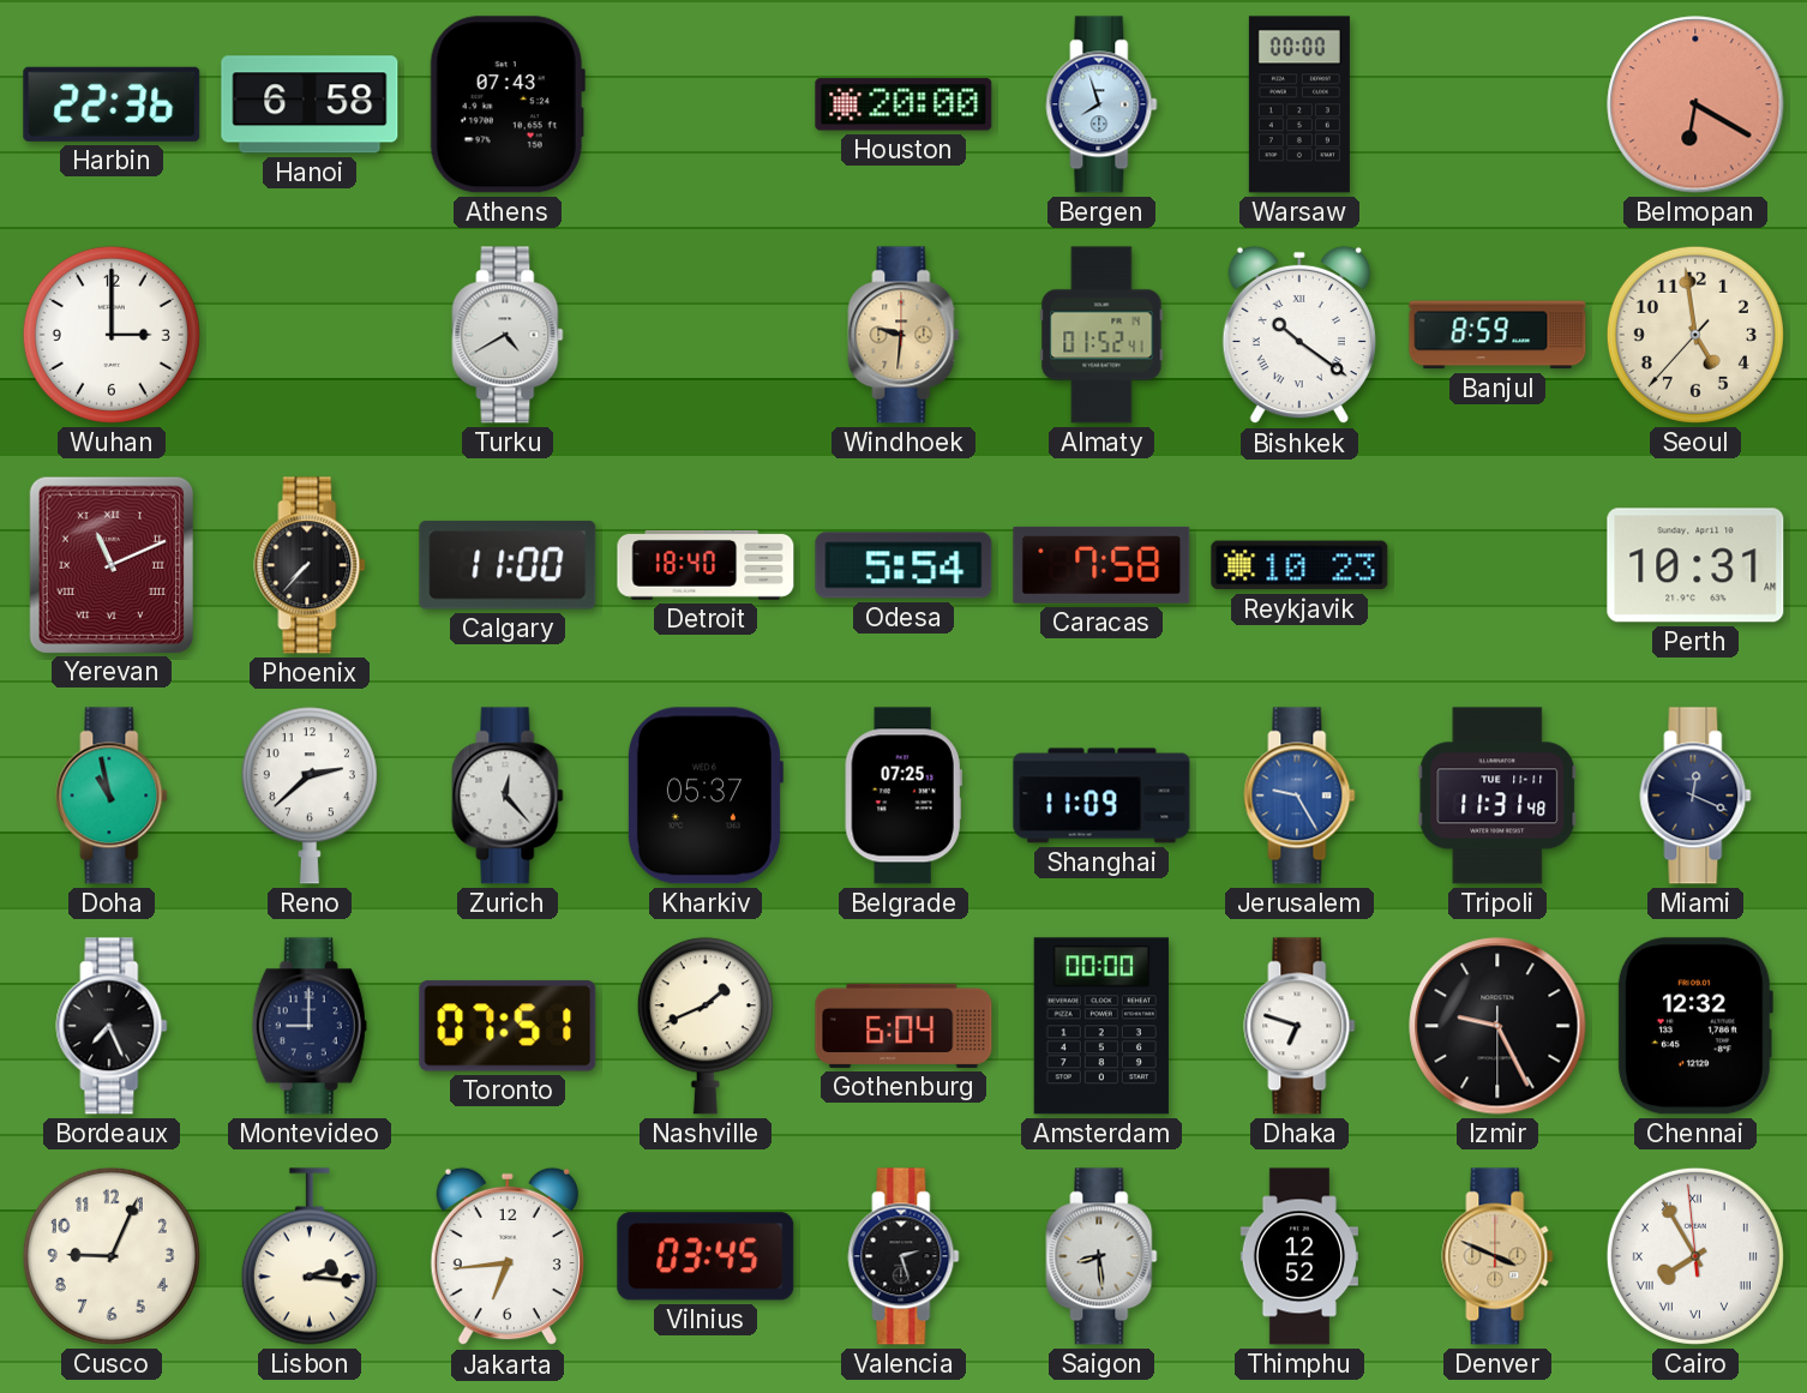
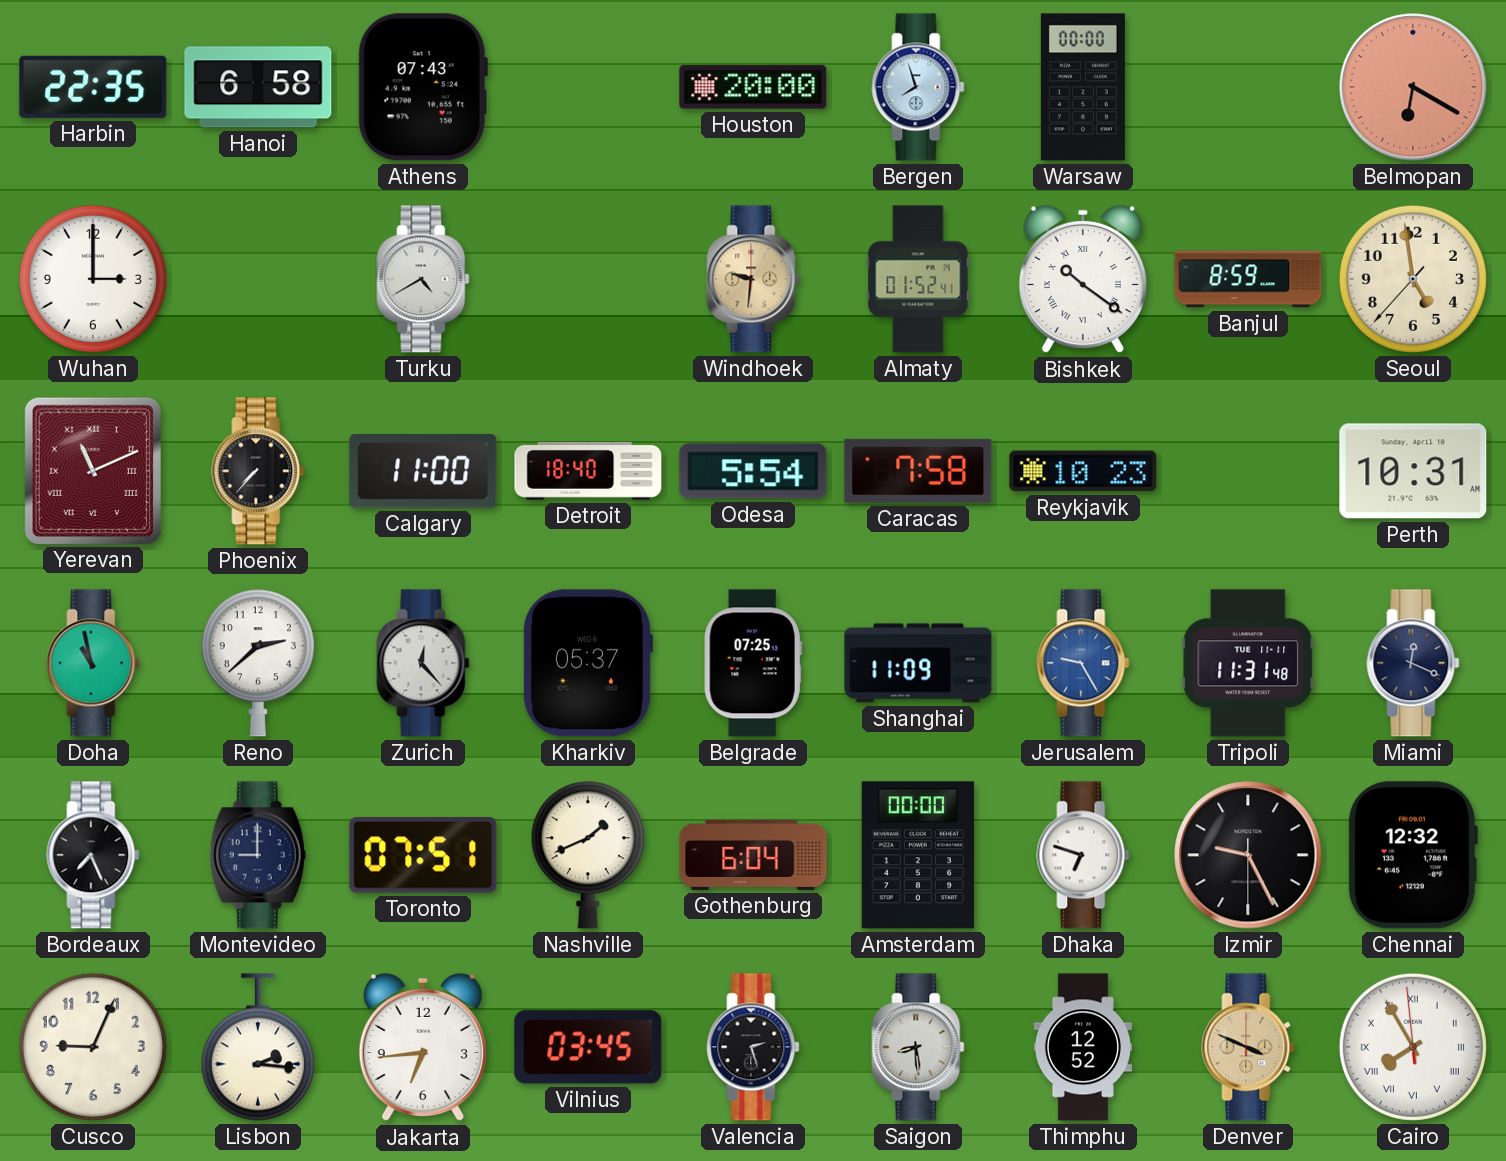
Harbin: 22:36 -> 22:35
